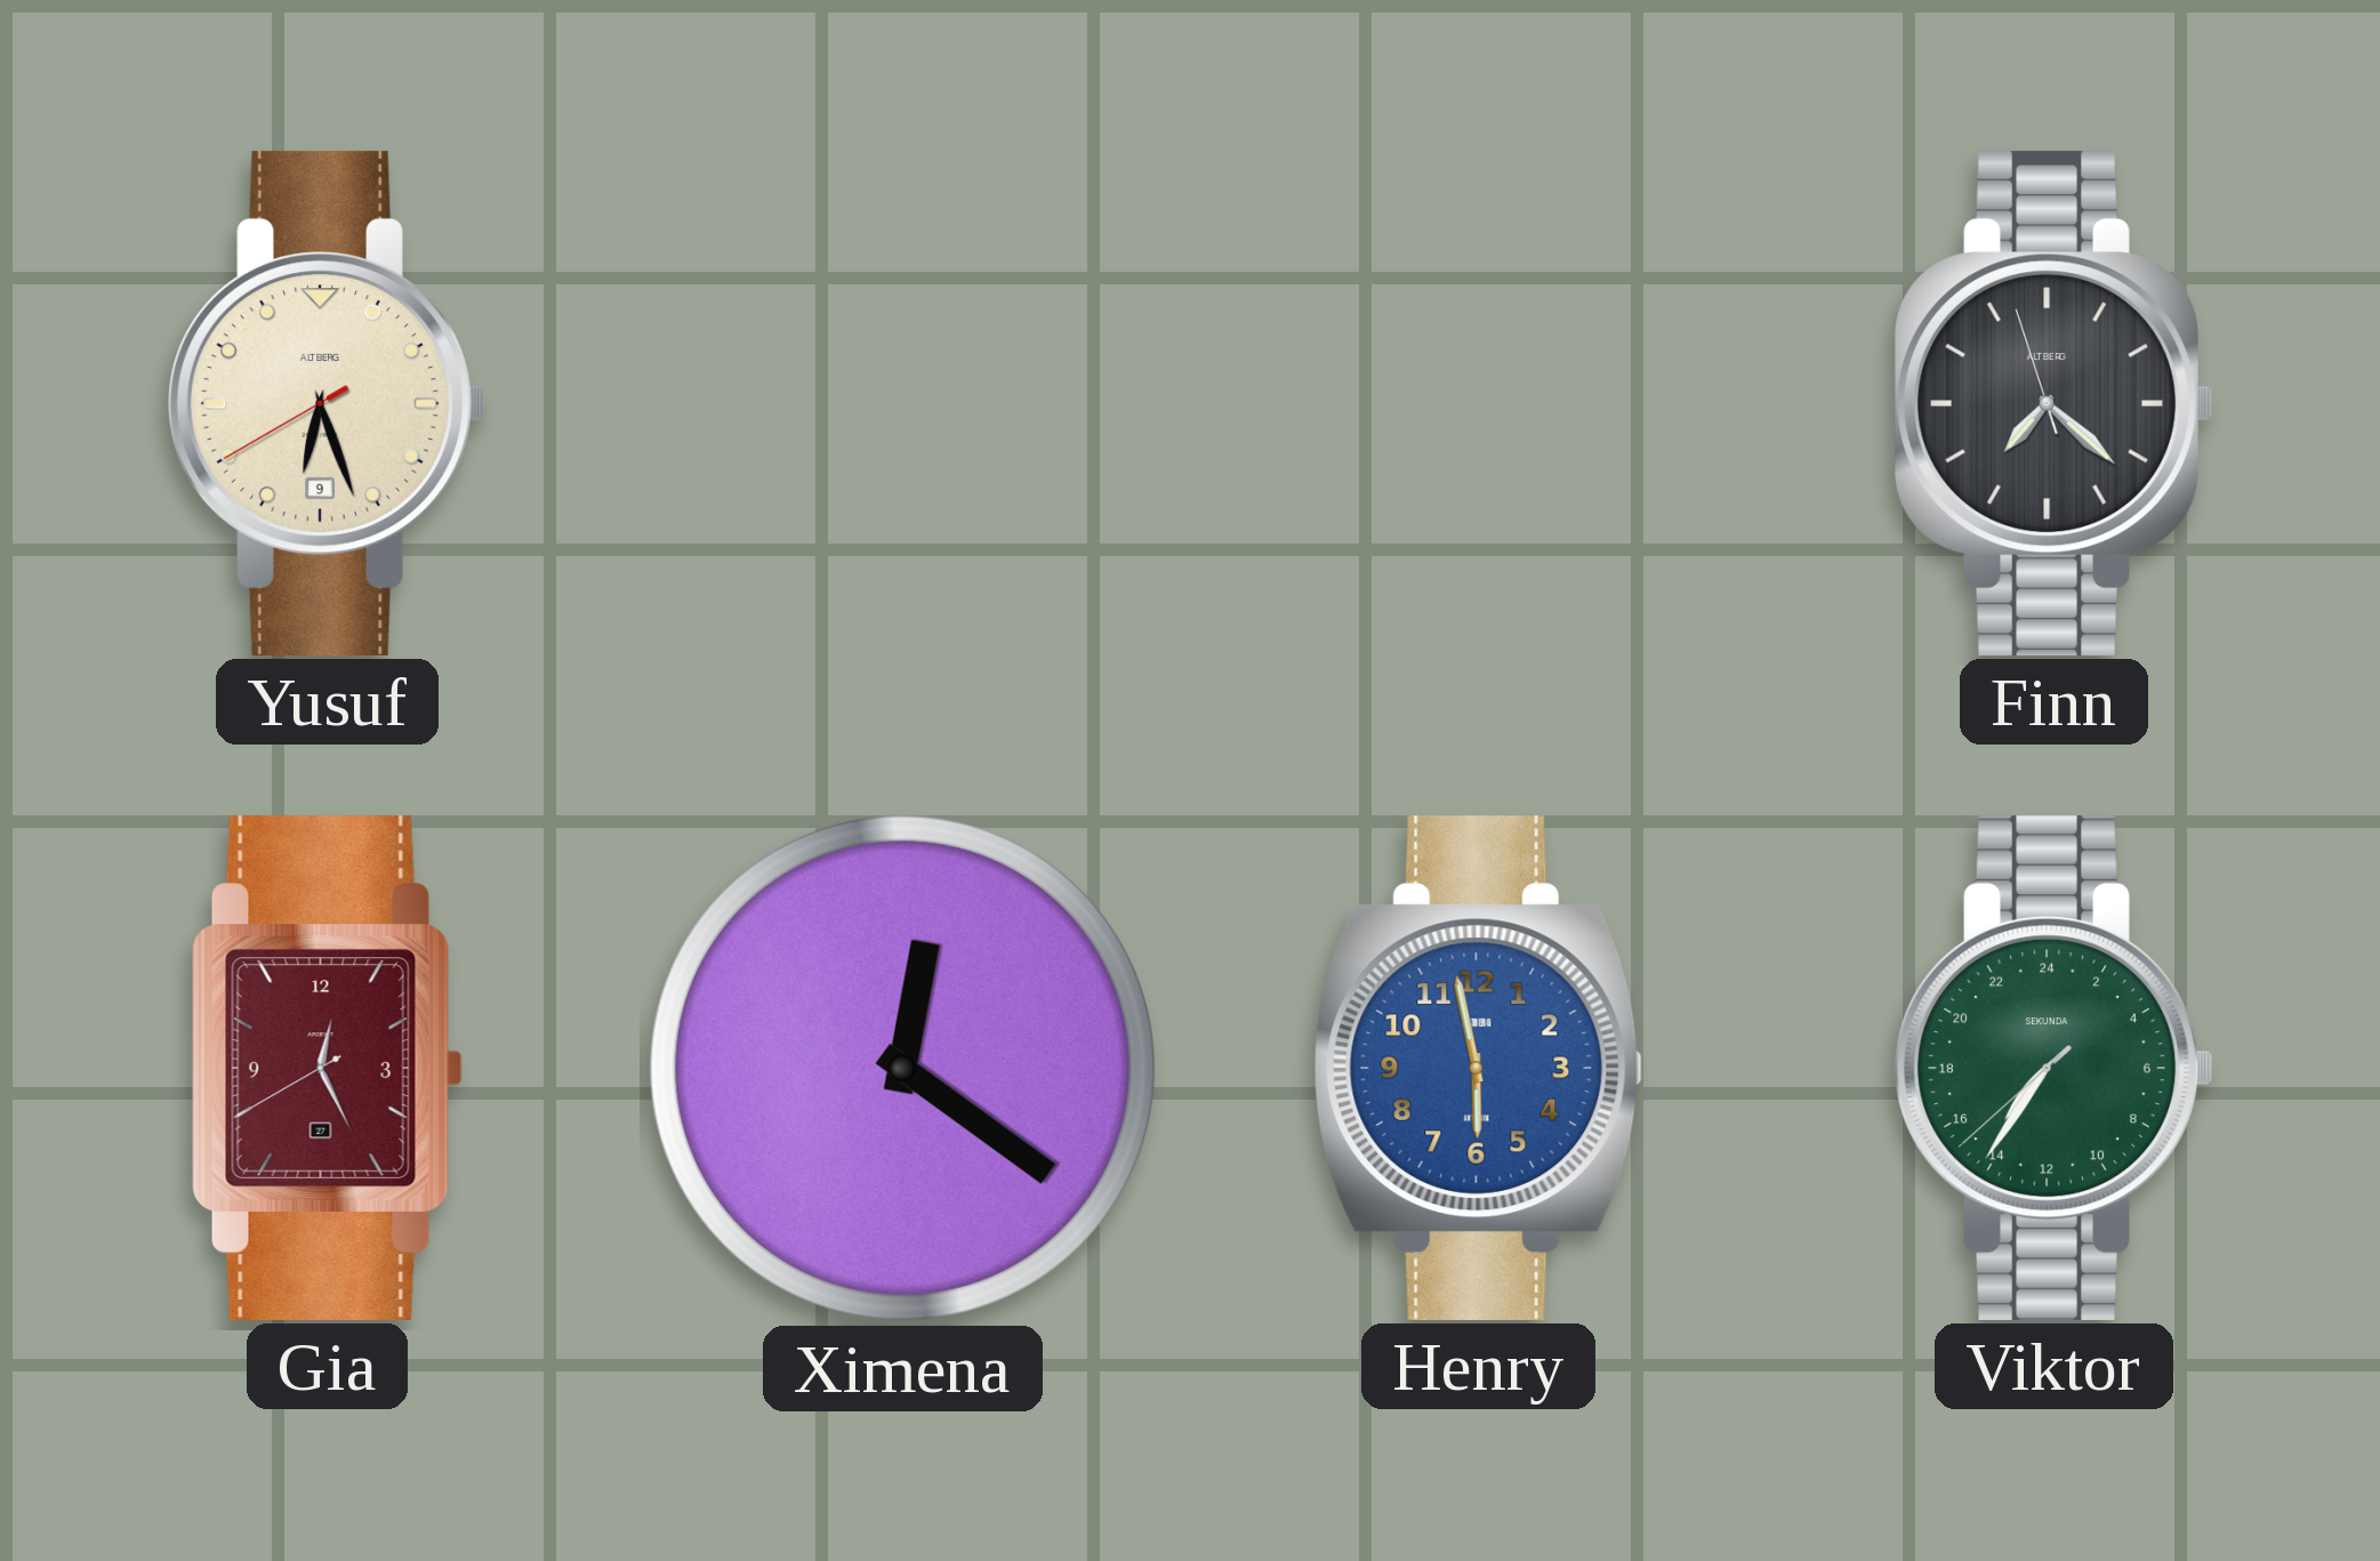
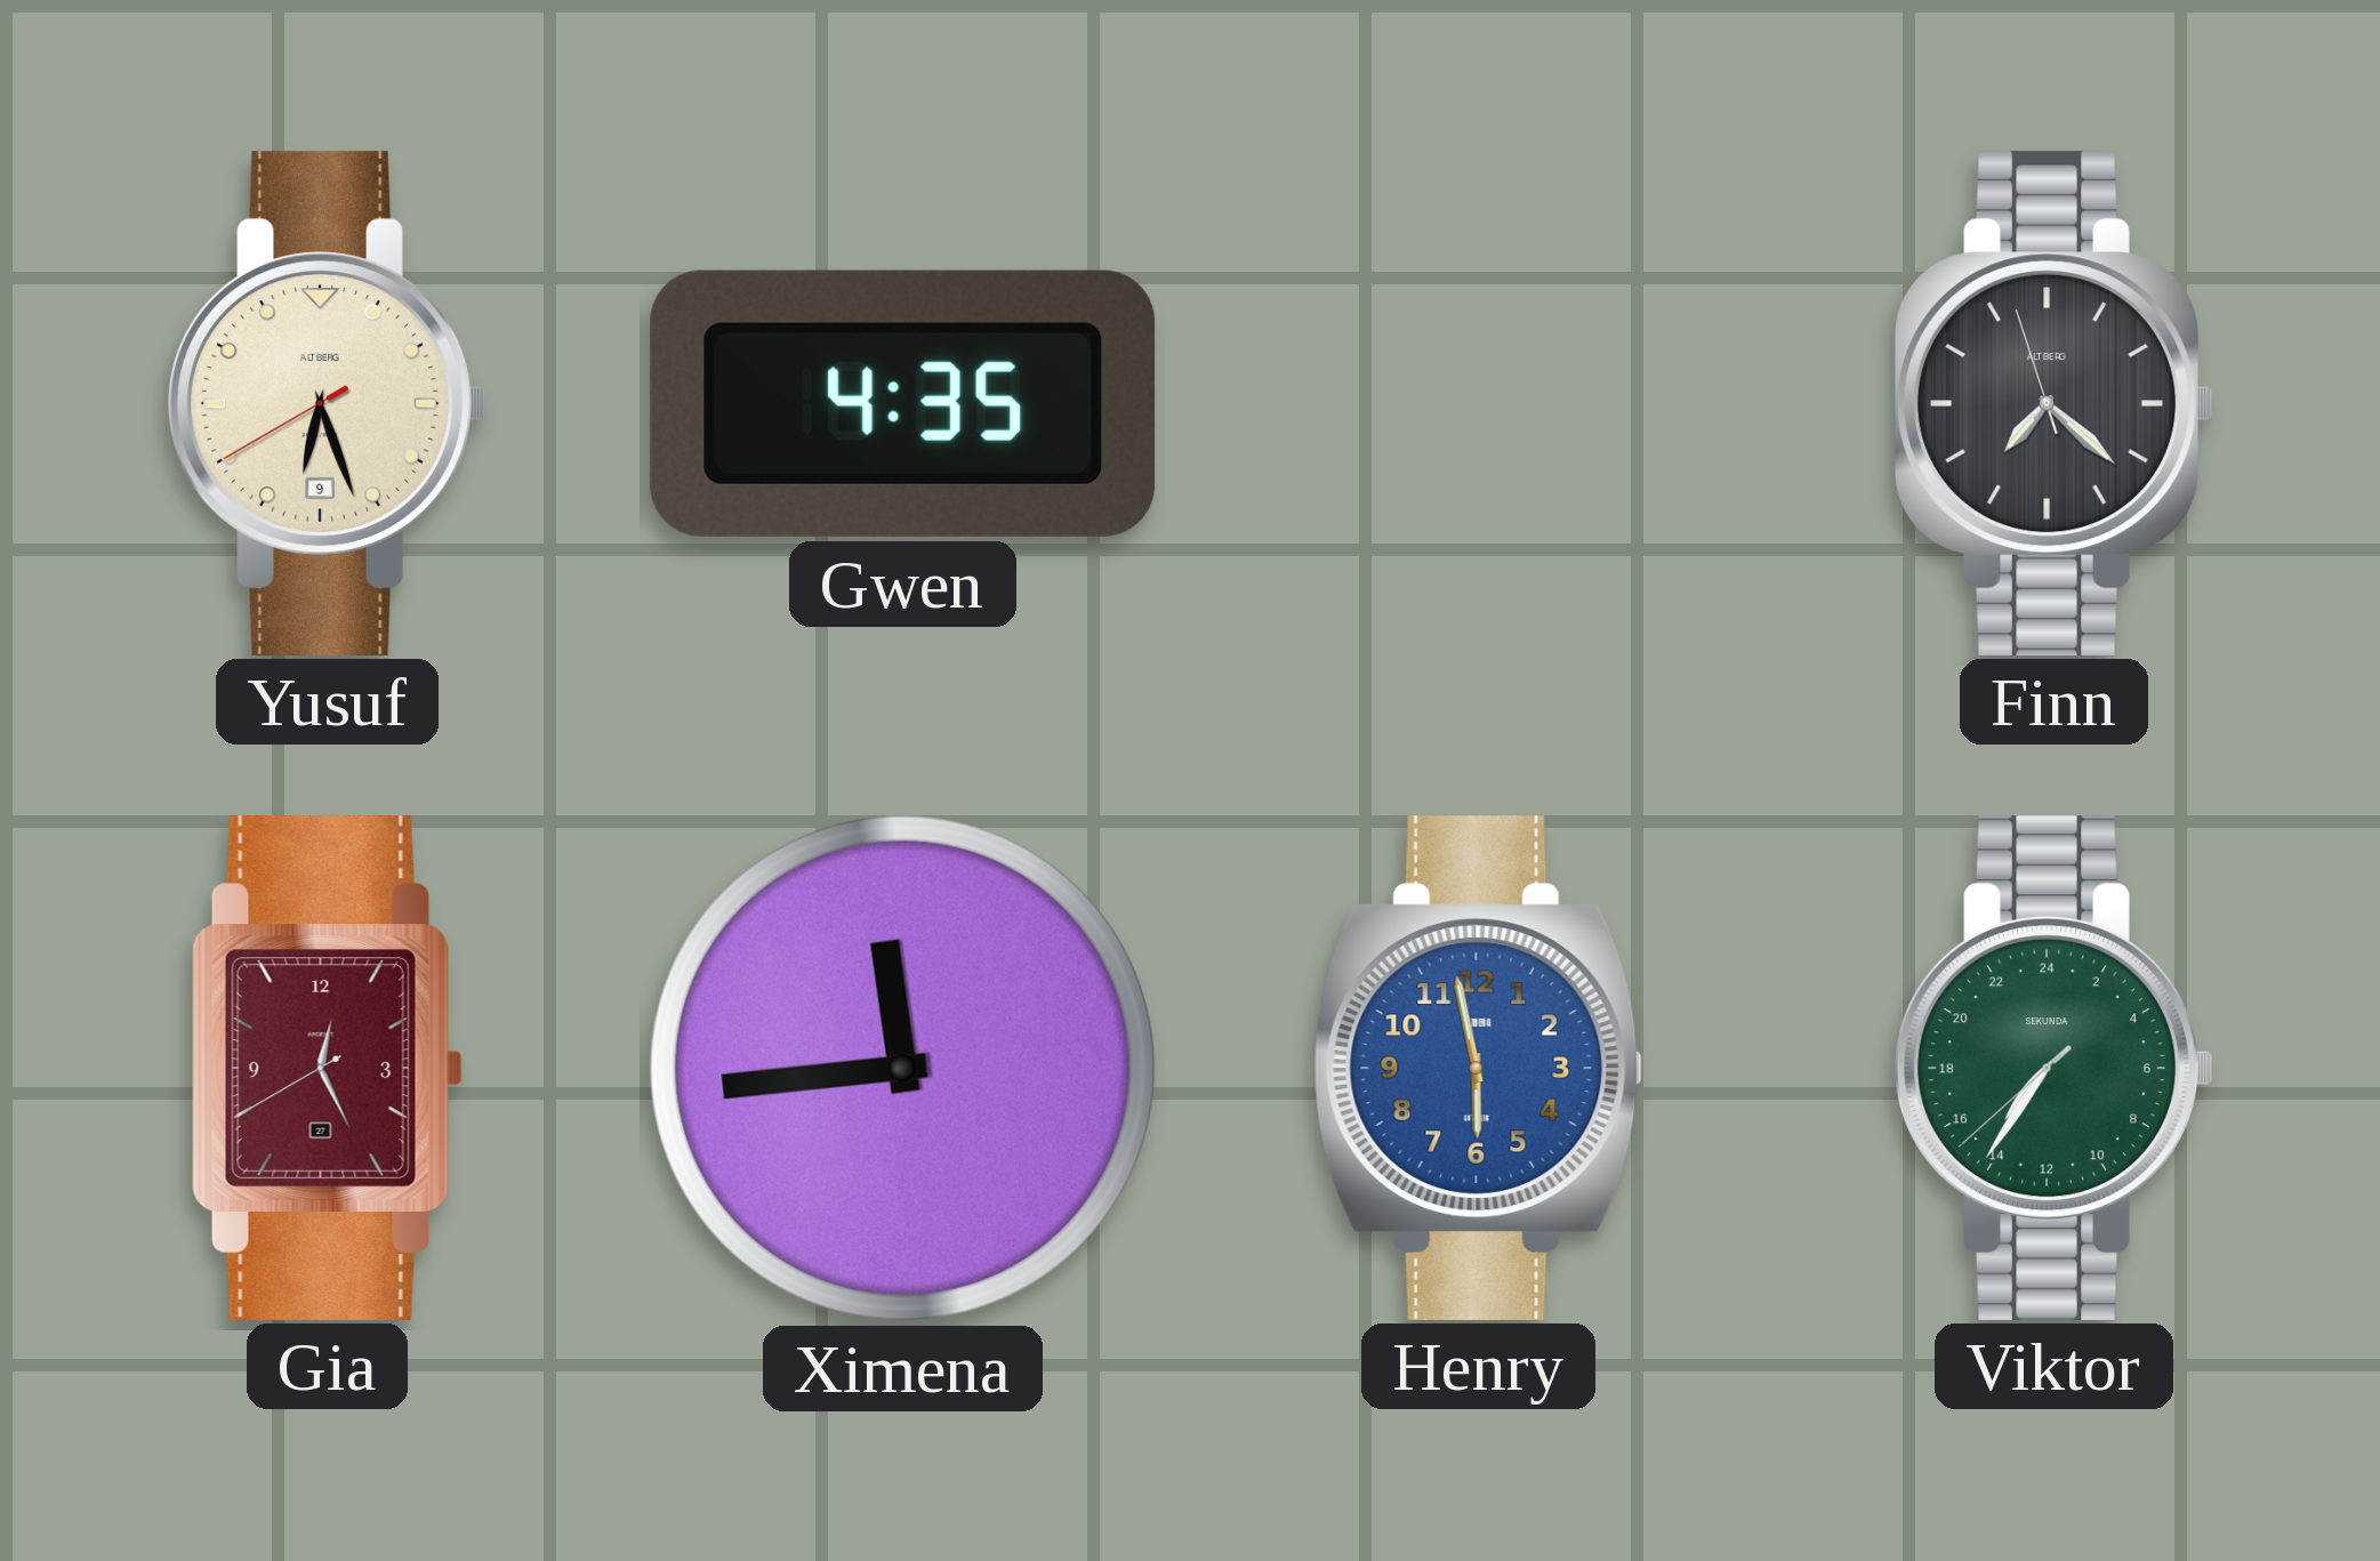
Gwen: none -> 4:35
Ximena: 12:21 -> 11:44
